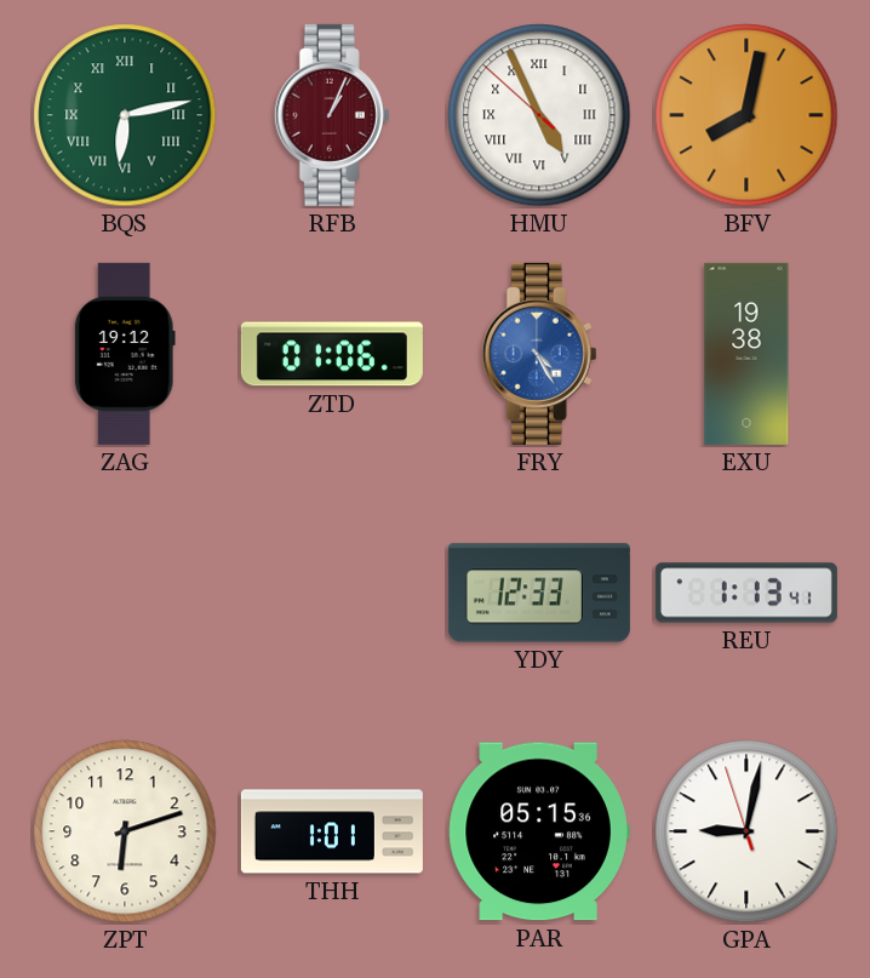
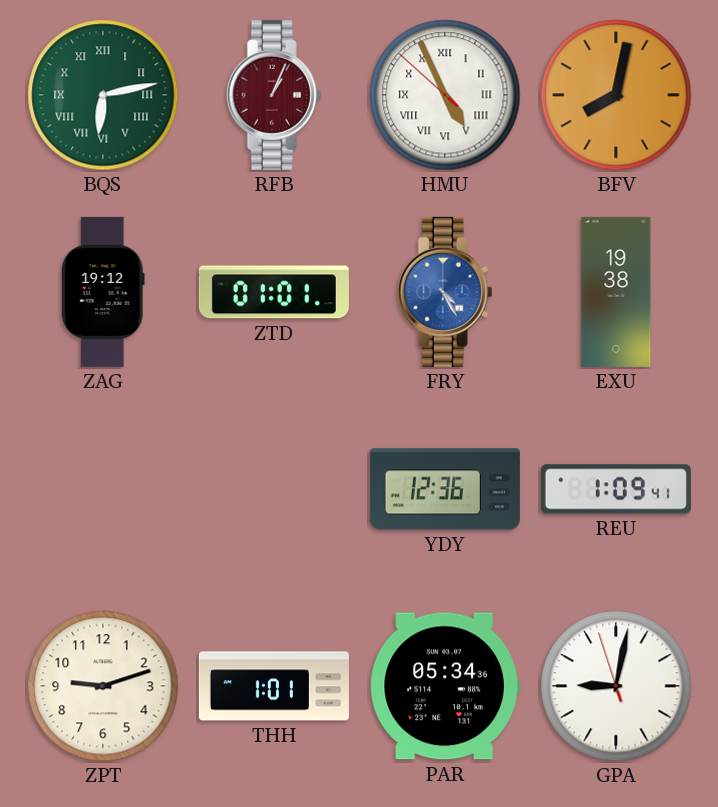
ZTD: 01:06 -> 01:01
YDY: 12:33 -> 12:36
REU: 1:13 -> 1:09
ZPT: 6:12 -> 9:12
PAR: 05:15 -> 05:34
